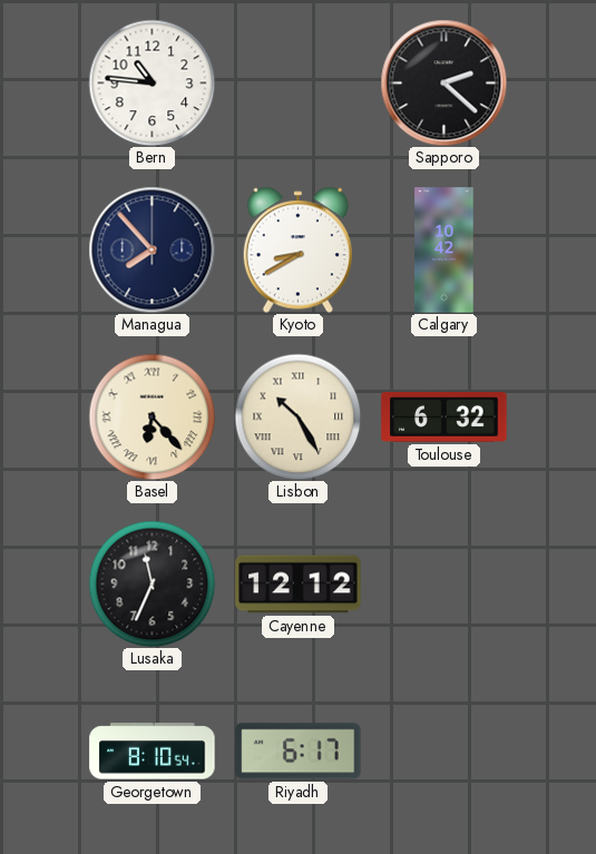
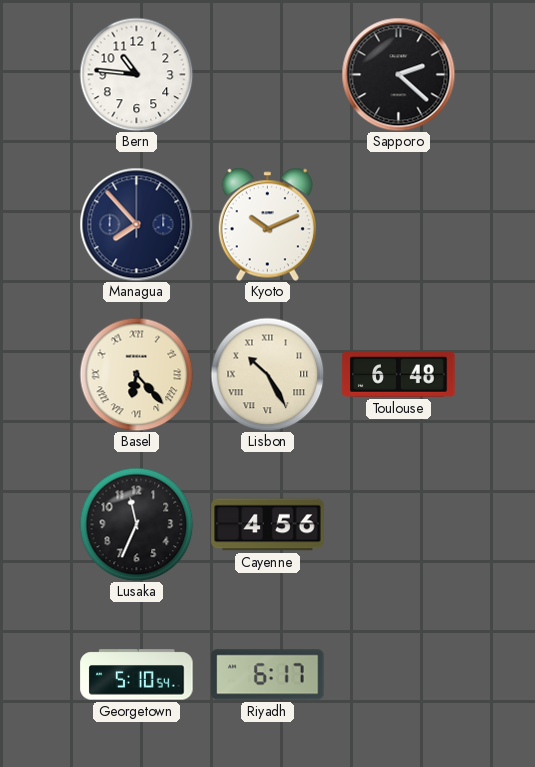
Kyoto: 8:40 -> 10:11
Calgary: 10:42 -> none
Toulouse: 6:32 -> 6:48
Cayenne: 12:12 -> 4:56
Georgetown: 8:10 -> 5:10
